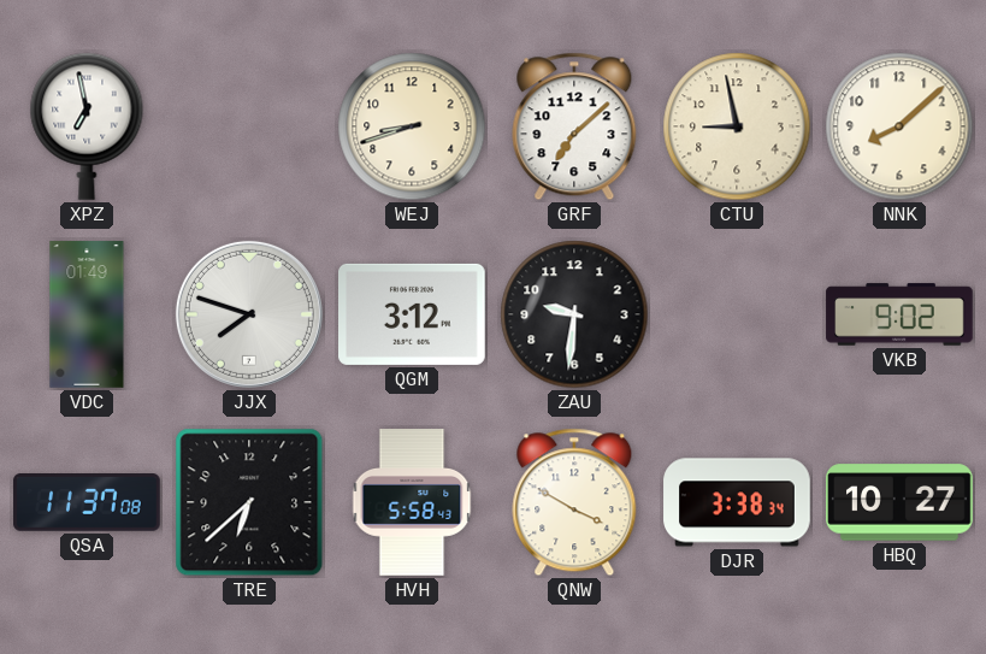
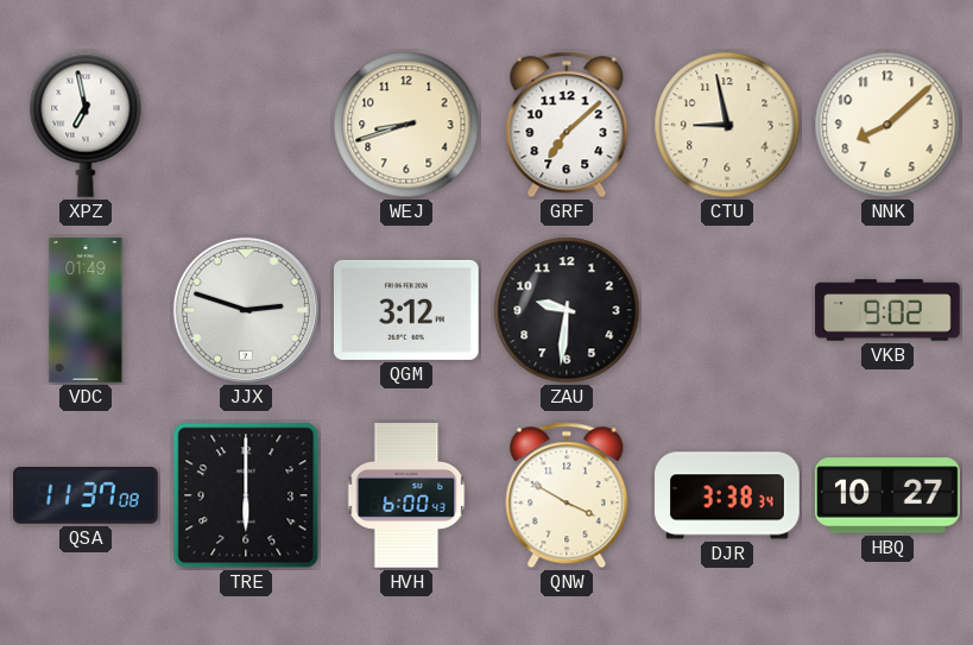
JJX: 7:48 -> 2:48
TRE: 6:38 -> 6:00
HVH: 5:58 -> 6:00
